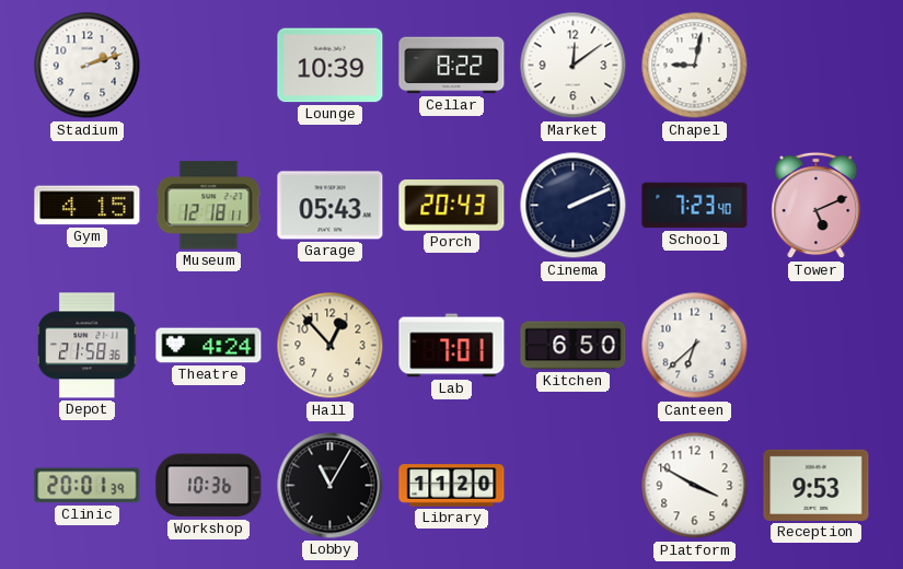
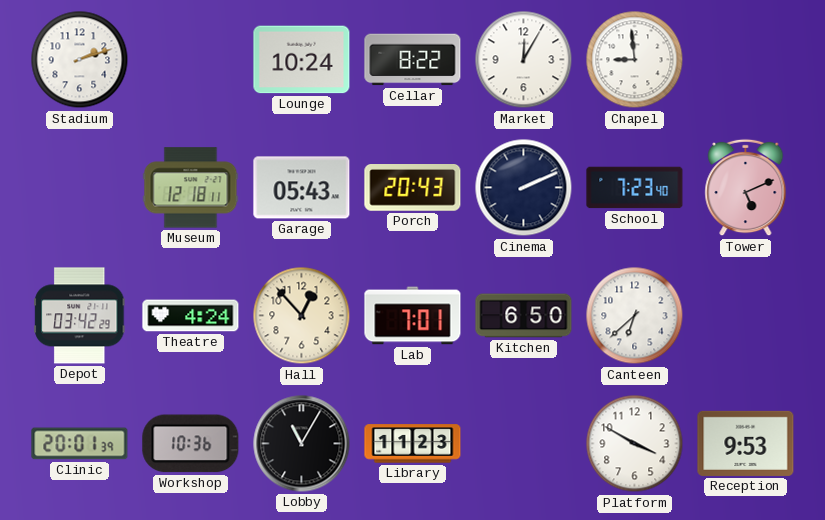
Lounge: 10:39 -> 10:24
Market: 12:09 -> 12:05
Chapel: 9:02 -> 8:59
Gym: 4:15 -> none
Depot: 21:58 -> 03:42
Library: 11:20 -> 11:23
